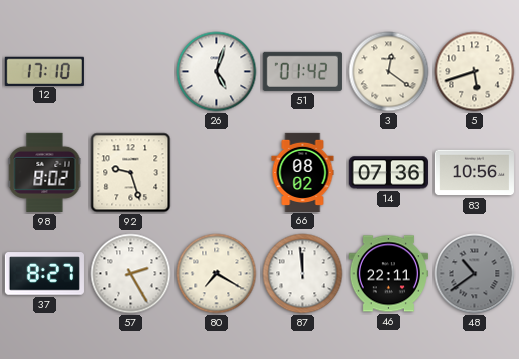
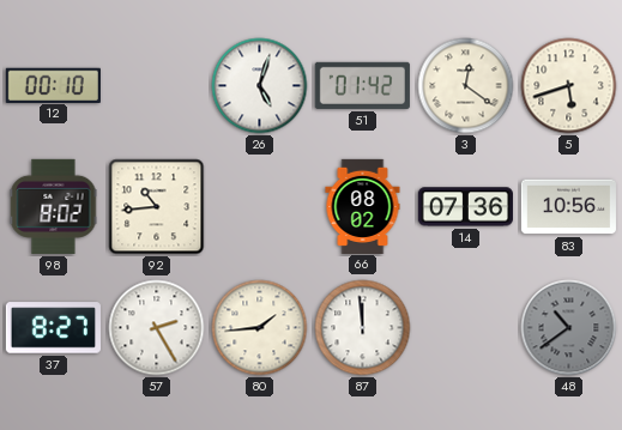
12: 17:10 -> 00:10
92: 9:27 -> 10:44
80: 7:20 -> 1:44
46: 22:11 -> none
